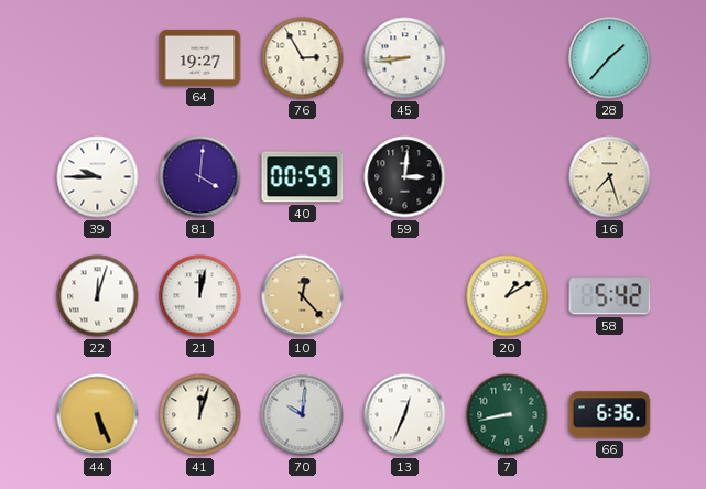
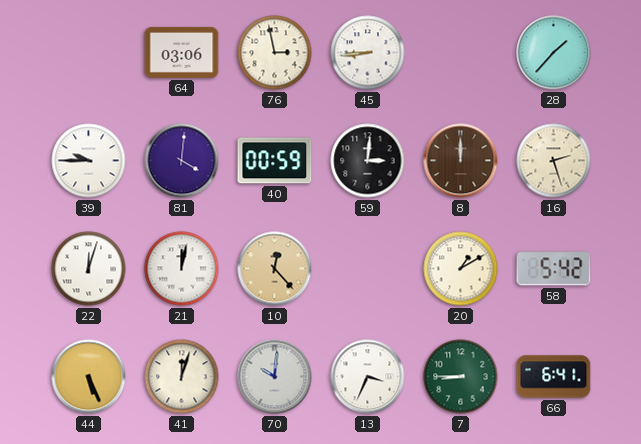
64: 19:27 -> 03:06
76: 2:55 -> 2:58
8: none -> 12:00
16: 7:27 -> 2:27
13: 12:34 -> 3:34
7: 8:43 -> 8:45
66: 6:36 -> 6:41
